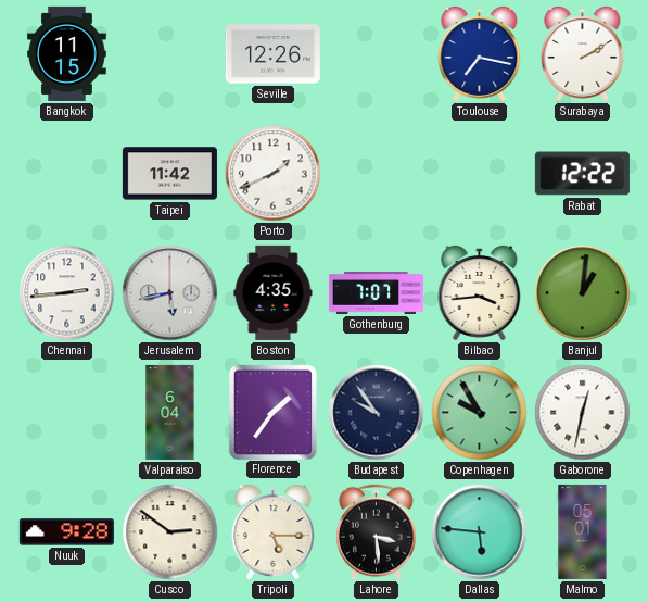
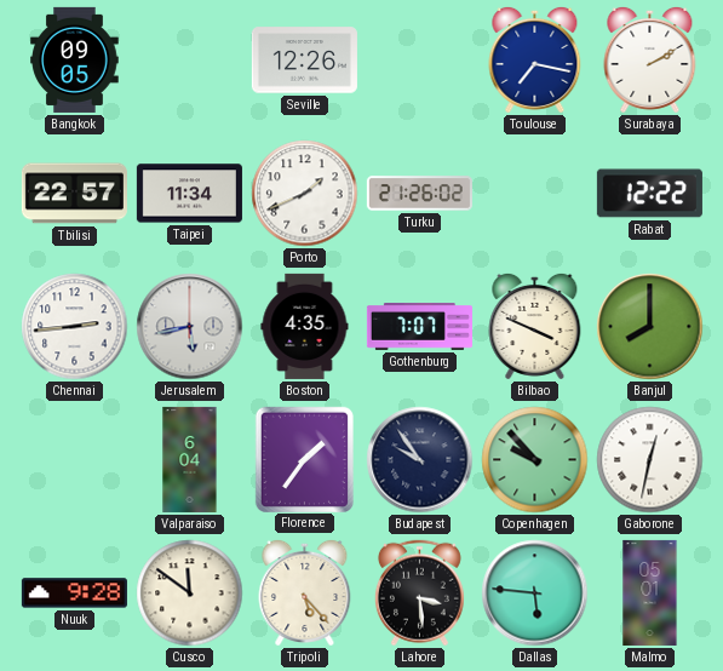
Bangkok: 11:15 -> 09:05
Tbilisi: none -> 22:57
Taipei: 11:42 -> 11:34
Turku: none -> 21:26
Bilbao: 3:44 -> 3:49
Banjul: 1:01 -> 8:00
Copenhagen: 9:55 -> 9:53
Cusco: 2:51 -> 11:51
Tripoli: 5:15 -> 5:23
